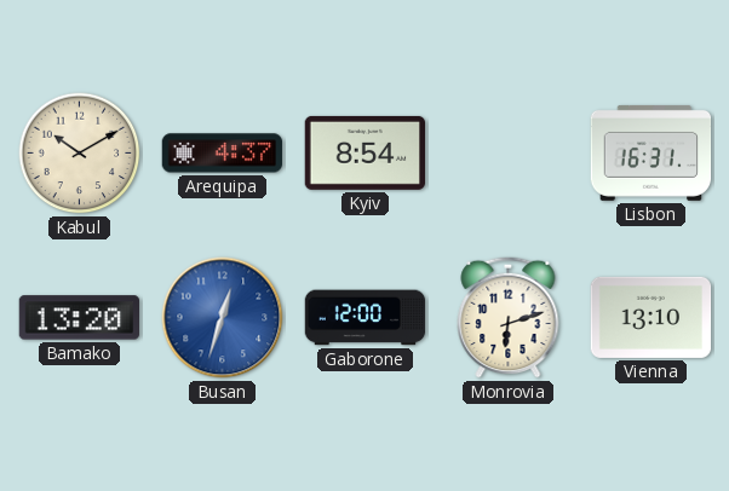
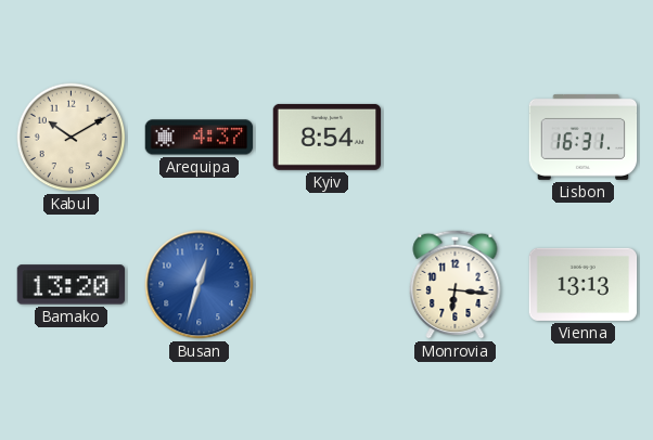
Gaborone: 12:00 -> none
Monrovia: 6:12 -> 6:16
Vienna: 13:10 -> 13:13
